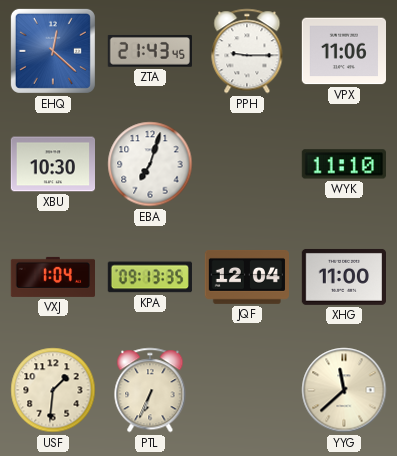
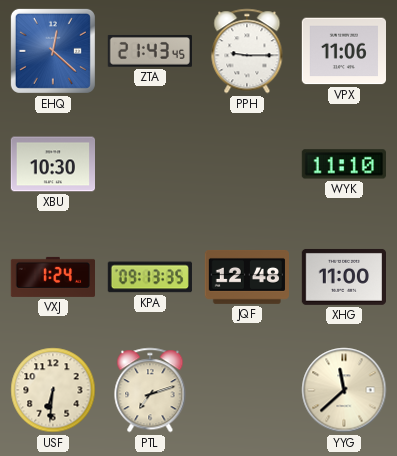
EBA: 7:03 -> none
VXJ: 1:04 -> 1:24
JQF: 12:04 -> 12:48
USF: 1:31 -> 6:31
PTL: 6:34 -> 7:12
